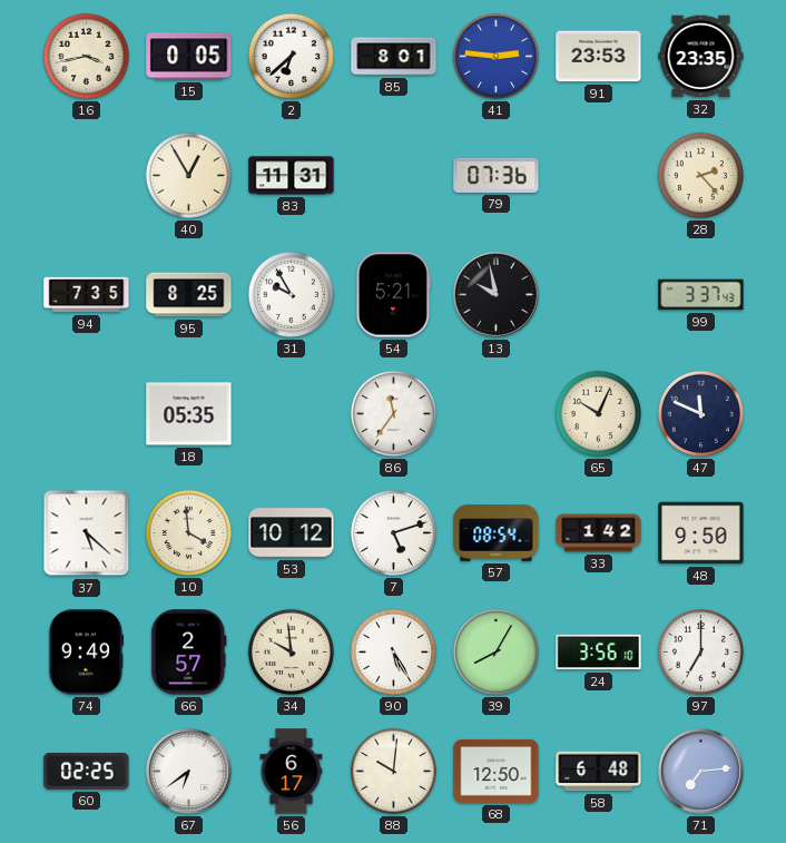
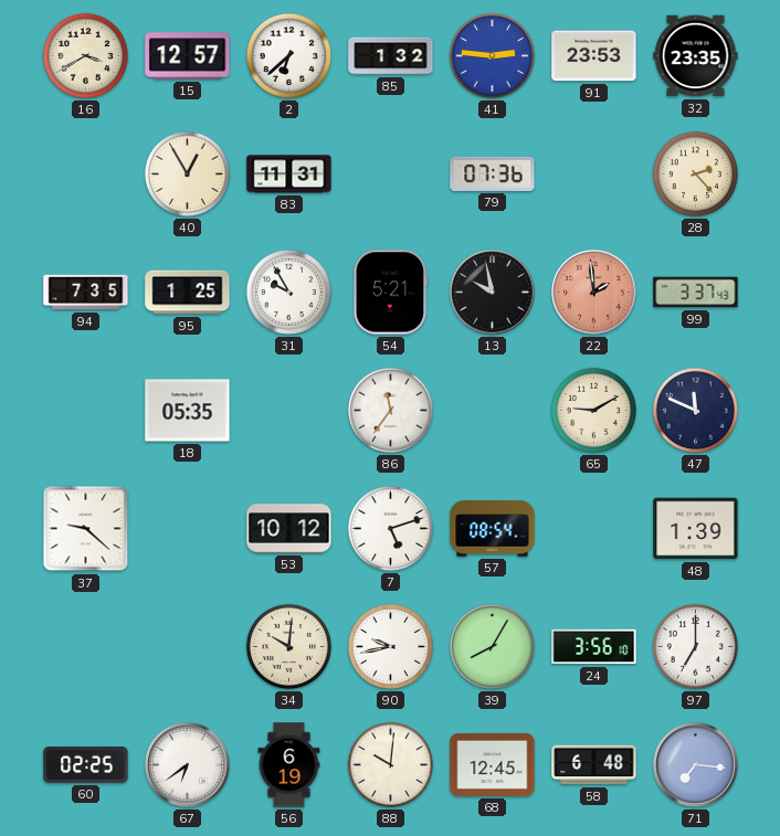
16: 3:43 -> 3:40
15: 0:05 -> 12:57
85: 8:01 -> 1:32
95: 8:25 -> 1:25
22: none -> 1:59
65: 10:04 -> 9:10
37: 5:22 -> 9:22
10: 3:59 -> none
33: 1:42 -> none
48: 9:50 -> 1:39
74: 9:49 -> none
66: 2:57 -> none
34: 9:59 -> 10:01
90: 5:25 -> 9:43
56: 6:17 -> 6:19
68: 12:50 -> 12:45
71: 7:14 -> 7:16
